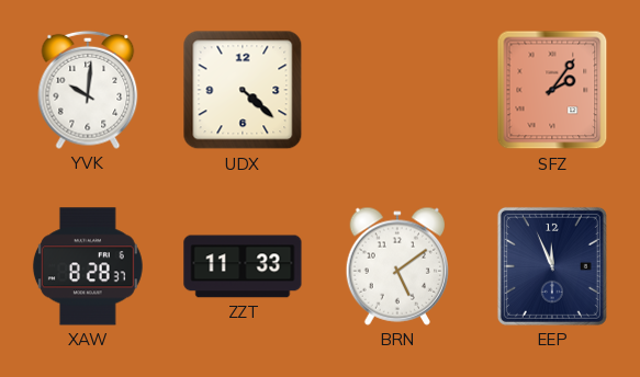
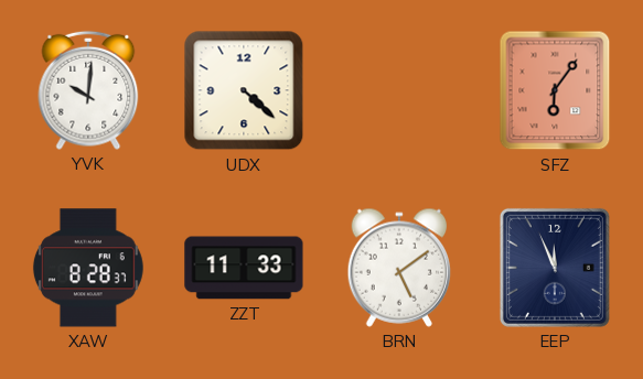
SFZ: 2:06 -> 6:06
